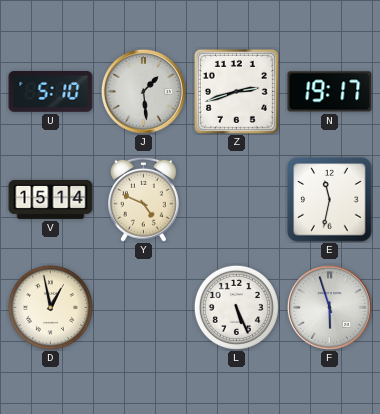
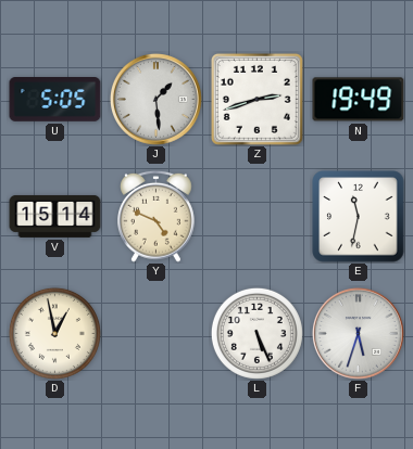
U: 5:10 -> 5:05
N: 19:17 -> 19:49
F: 5:57 -> 5:33
